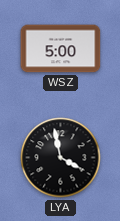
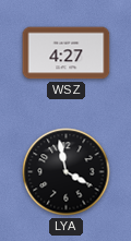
WSZ: 5:00 -> 4:27
